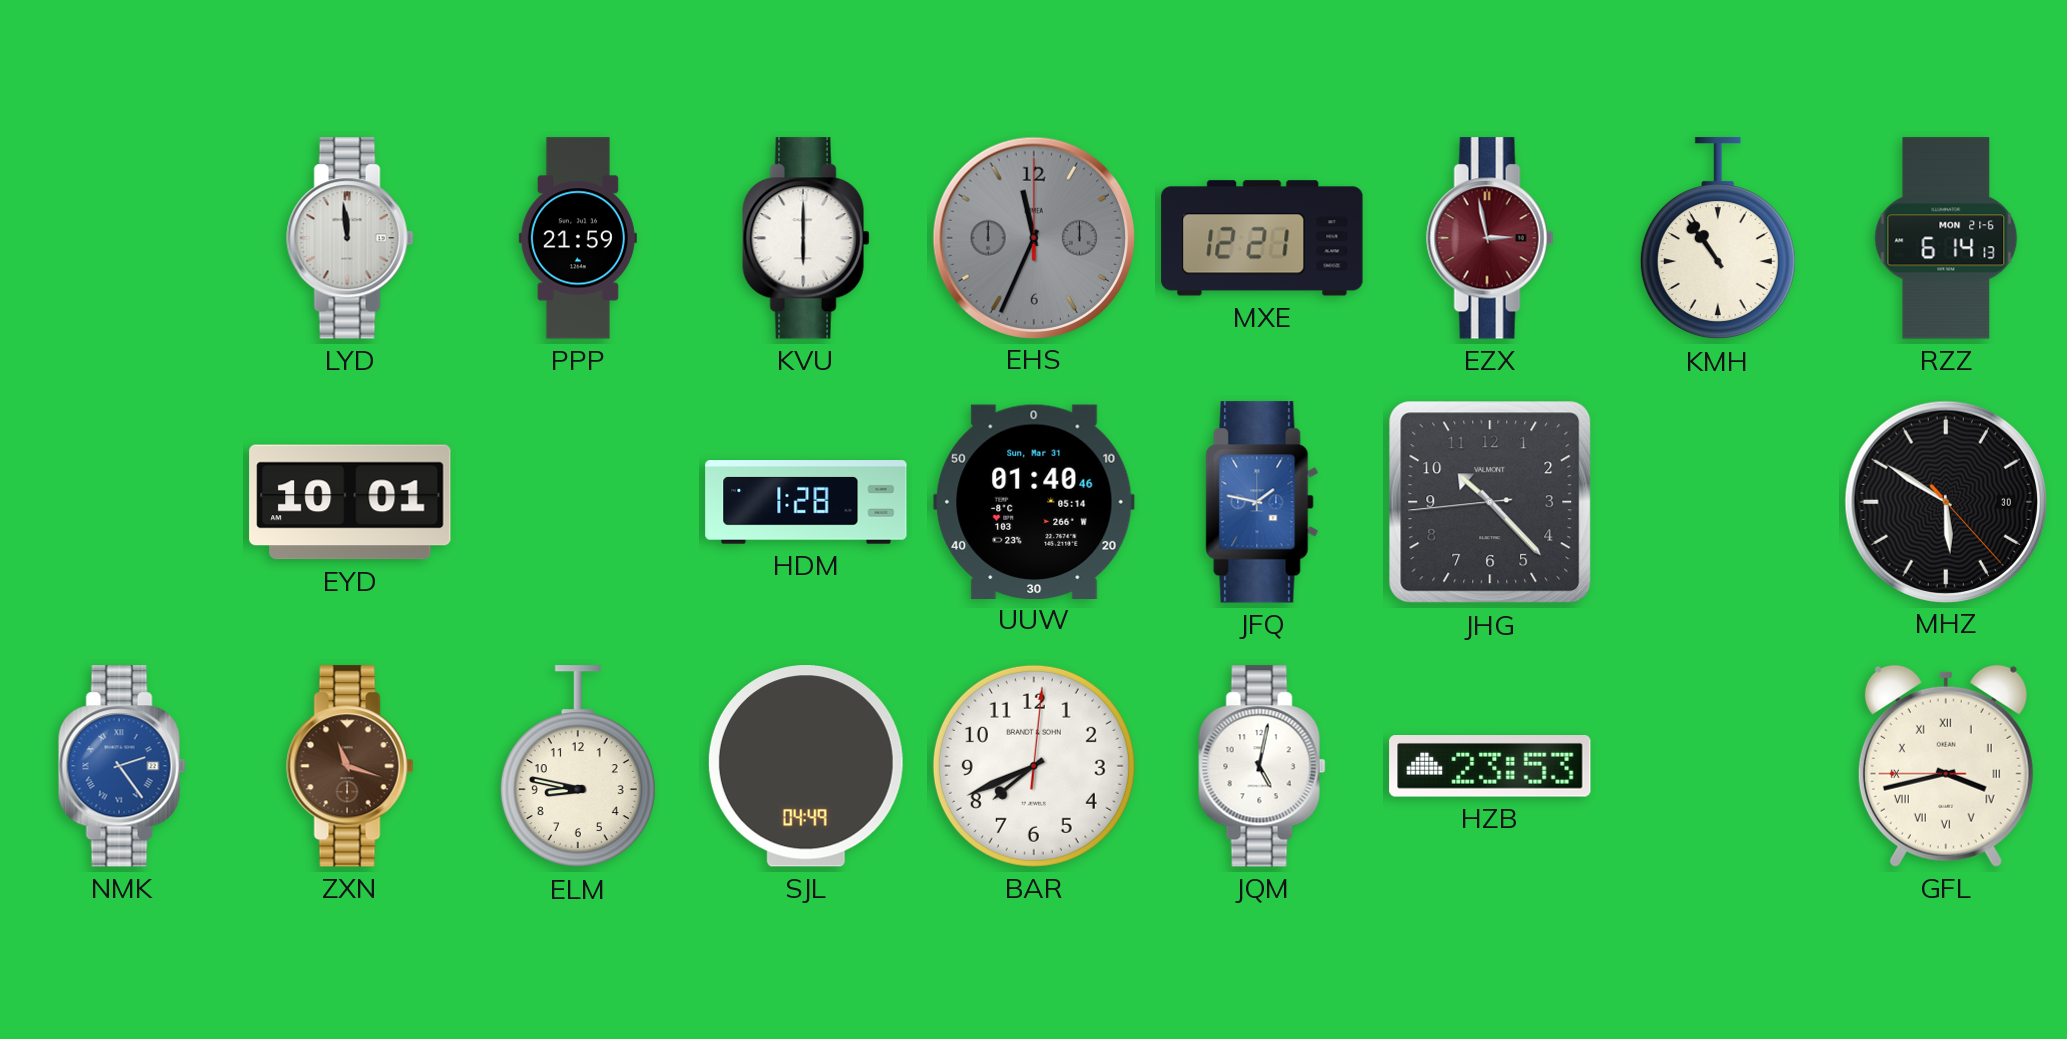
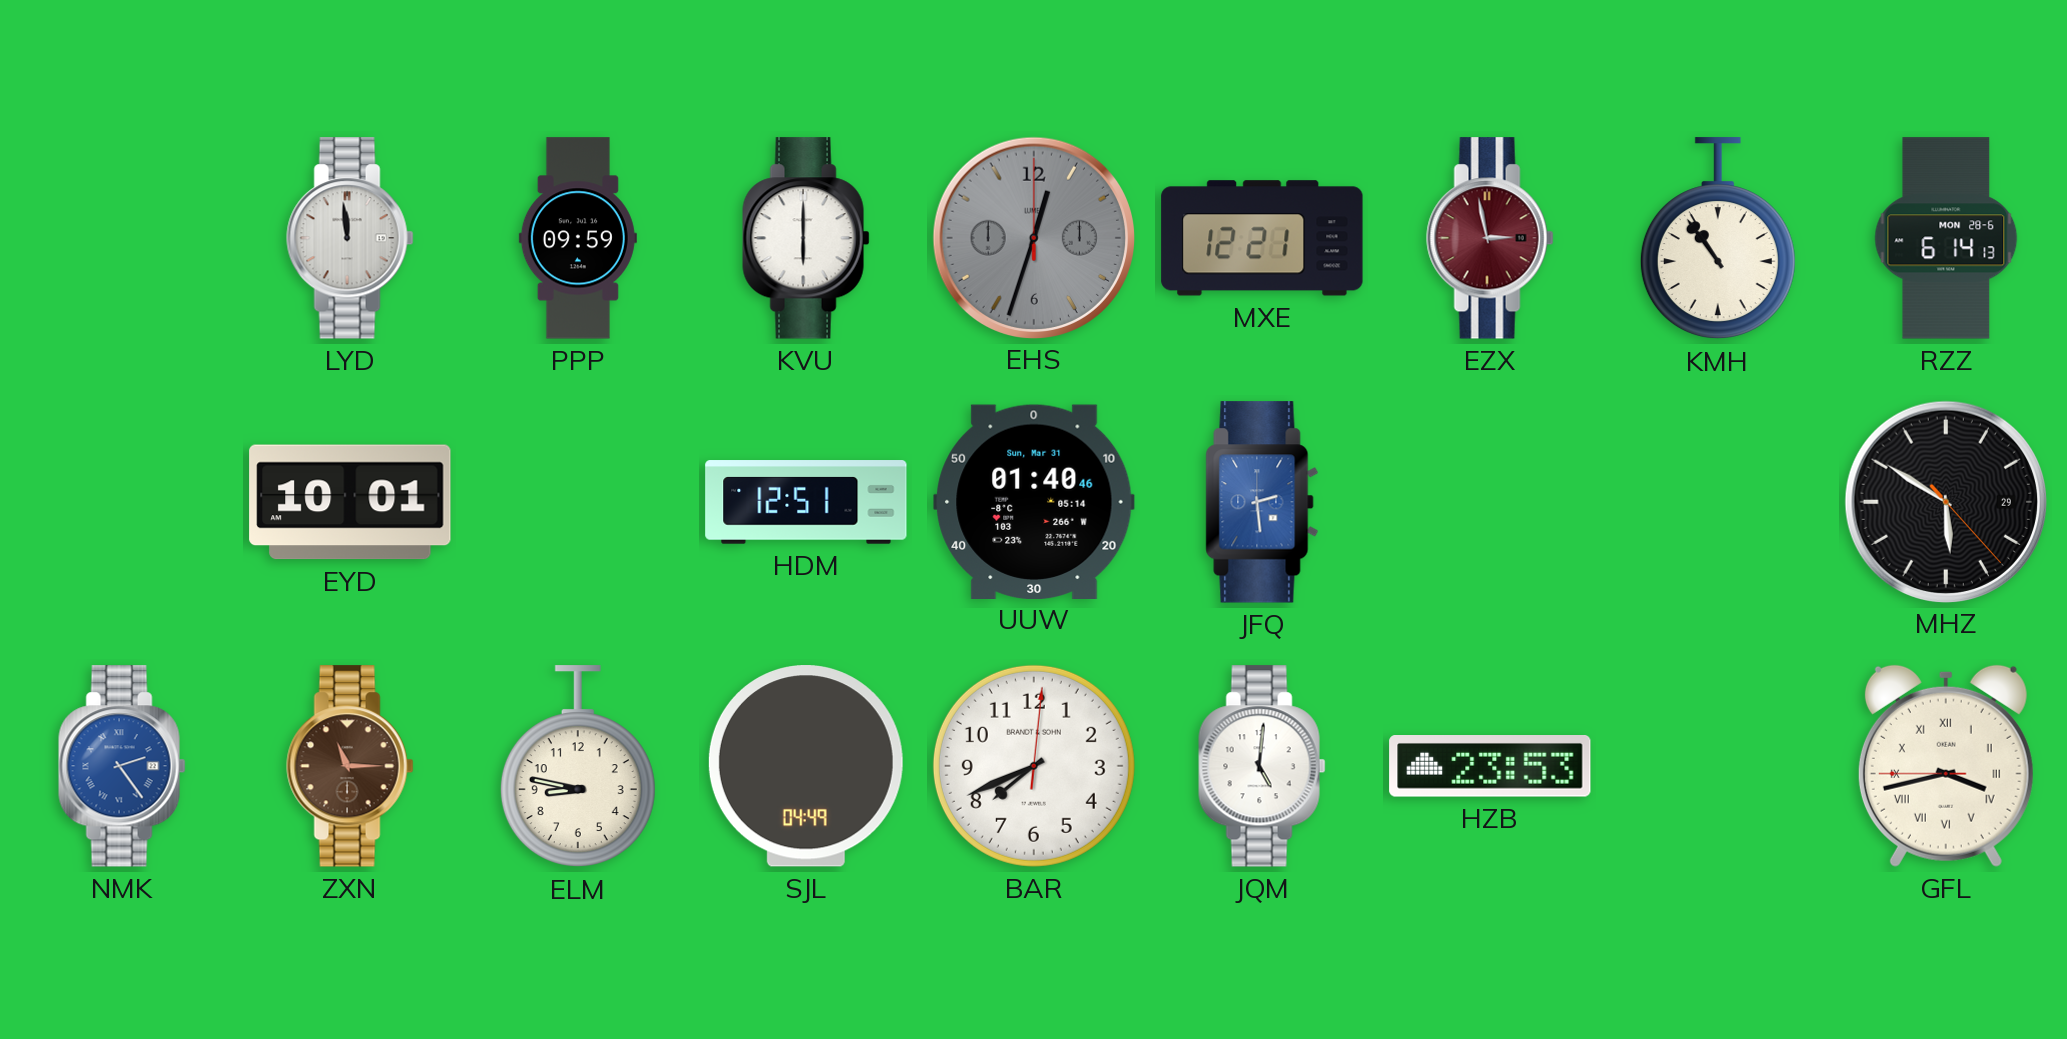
PPP: 21:59 -> 09:59
EHS: 11:34 -> 12:33
RZZ date: MON 21-6 -> MON 28-6
HDM: 1:28 -> 12:51
JFQ: 1:47 -> 2:29
JHG: 10:22 -> none
MHZ date: 30 -> 29
ZXN: 11:18 -> 11:15
JQM: 5:02 -> 5:01
